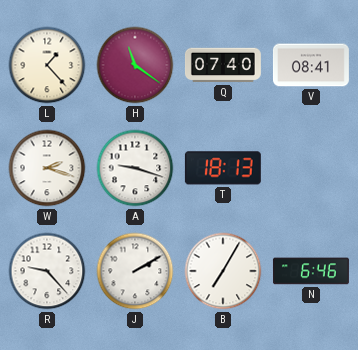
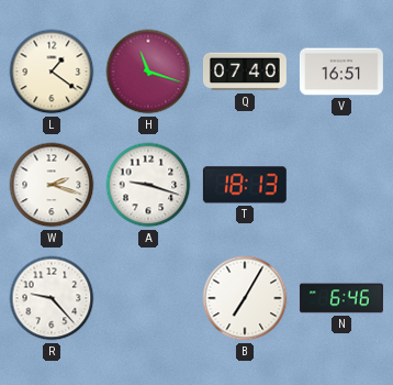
L: 1:23 -> 1:21
H: 11:21 -> 11:18
V: 08:41 -> 16:51
J: 2:10 -> none
